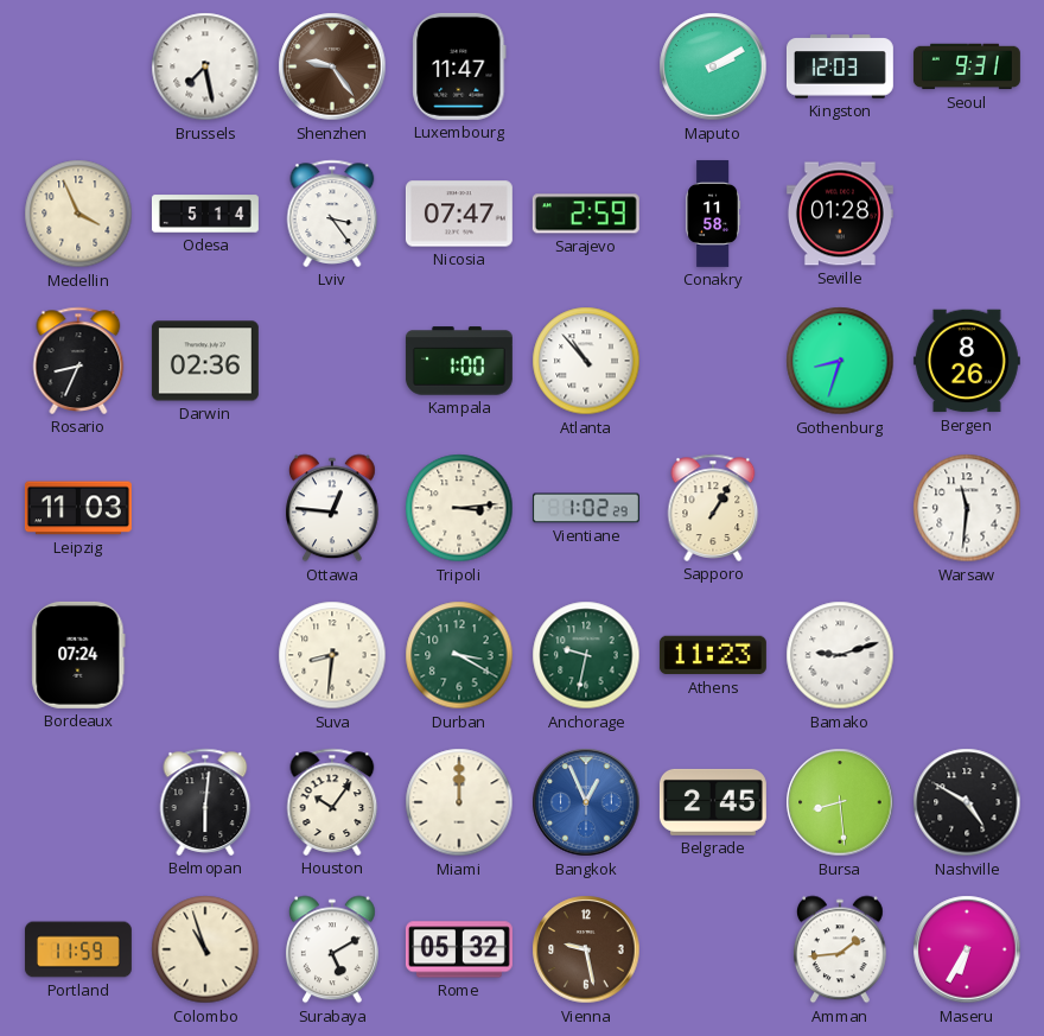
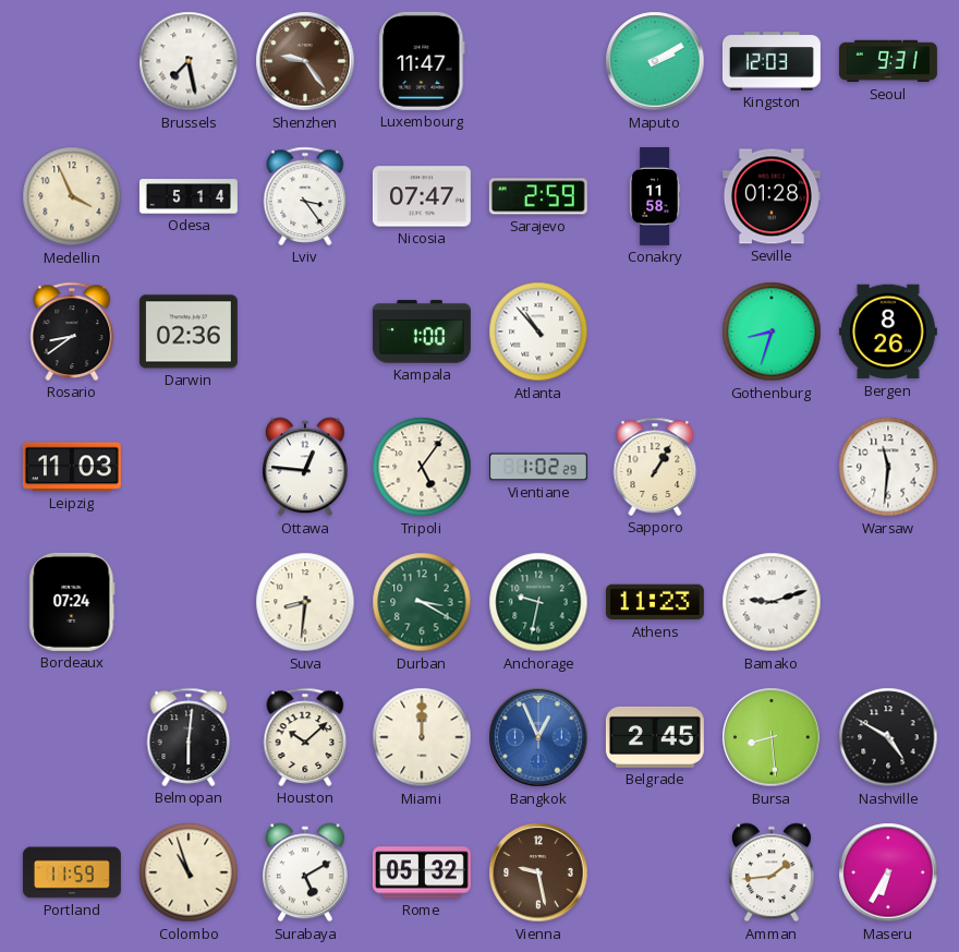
Rosario: 8:34 -> 8:39
Tripoli: 3:14 -> 5:06
Houston: 10:06 -> 10:08
